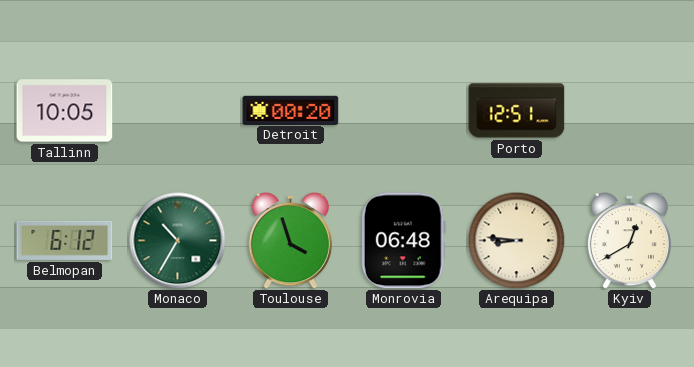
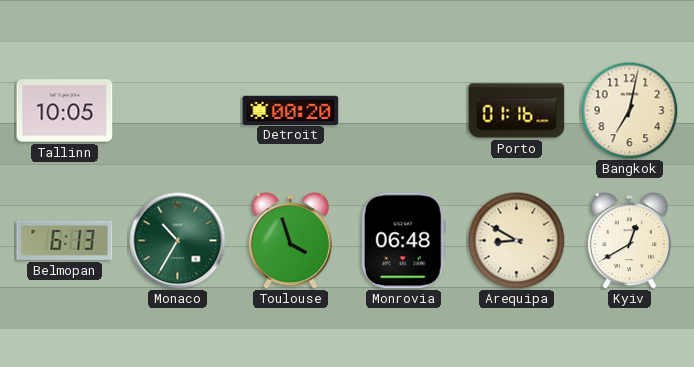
Porto: 12:51 -> 01:16
Bangkok: none -> 7:02
Belmopan: 6:12 -> 6:13
Arequipa: 8:46 -> 8:50
